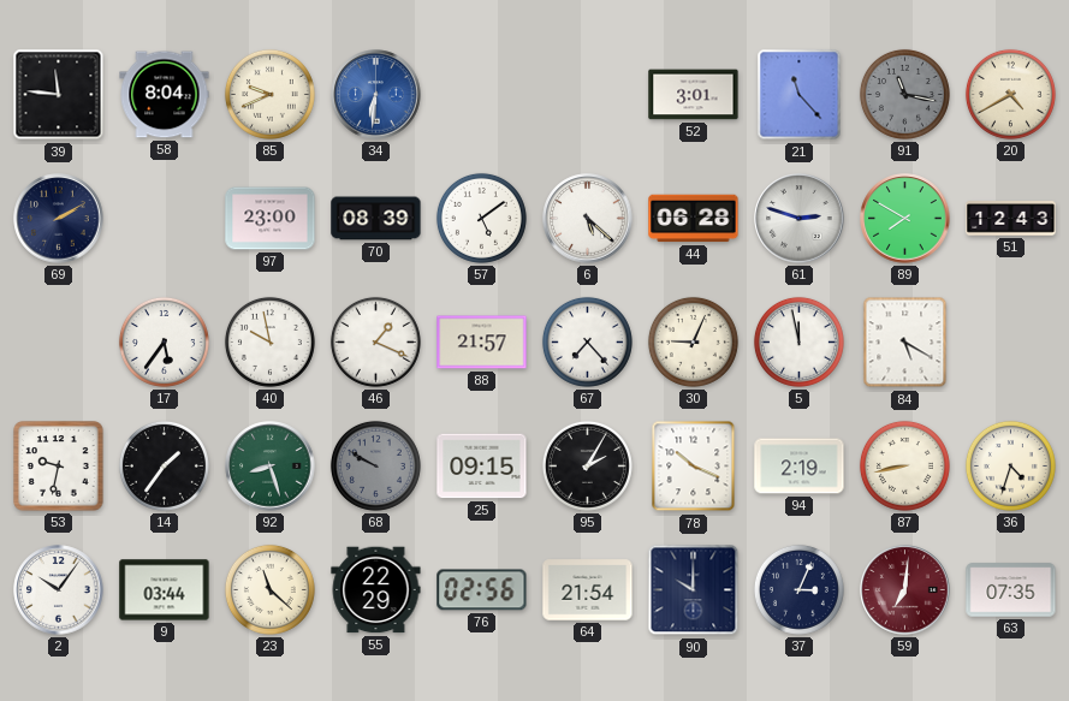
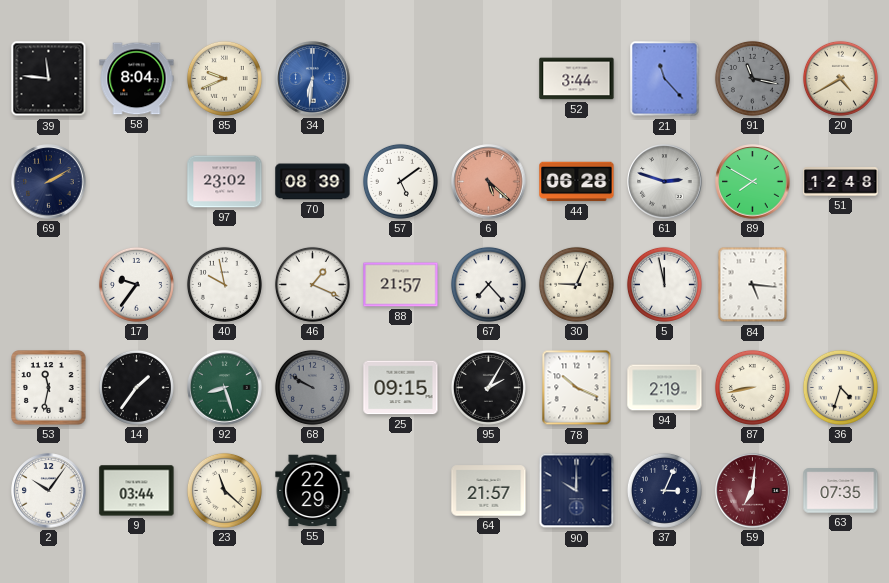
52: 3:01 -> 3:44
97: 23:00 -> 23:02
6 dial: white -> salmon
51: 12:43 -> 12:48
17: 5:36 -> 9:36
84: 5:20 -> 5:16
53: 9:32 -> 11:32
76: 02:56 -> none
64: 21:54 -> 21:57
